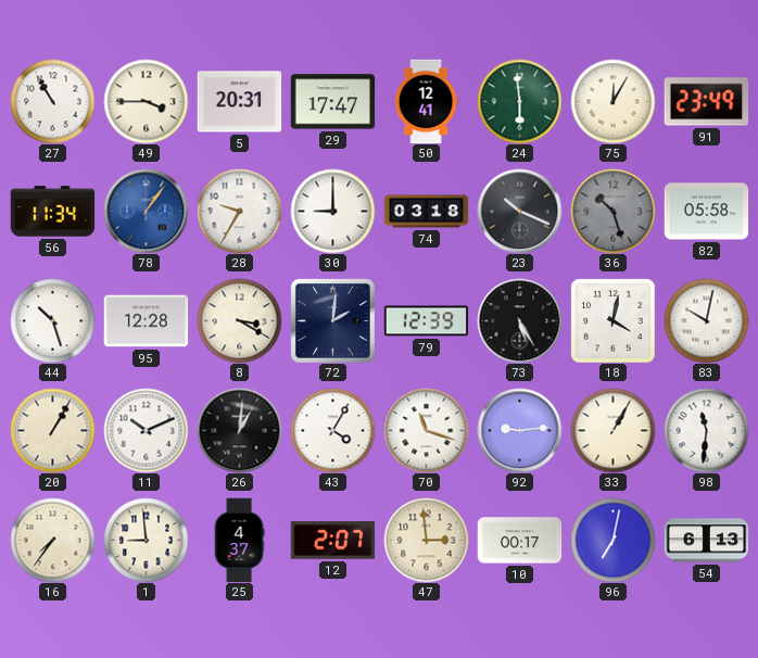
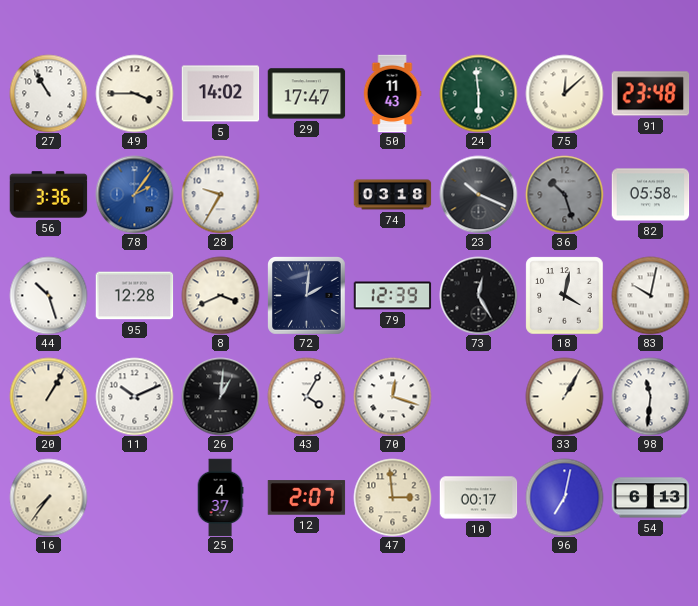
5: 20:31 -> 14:02
50: 12:41 -> 11:43
75: 12:05 -> 12:08
91: 23:49 -> 23:48
56: 11:34 -> 3:36
78: 1:06 -> 2:06
30: 9:00 -> none
8: 3:20 -> 3:41
73: 5:25 -> 12:25
70: 11:18 -> 12:18
92: 9:14 -> none
1: 8:59 -> none
